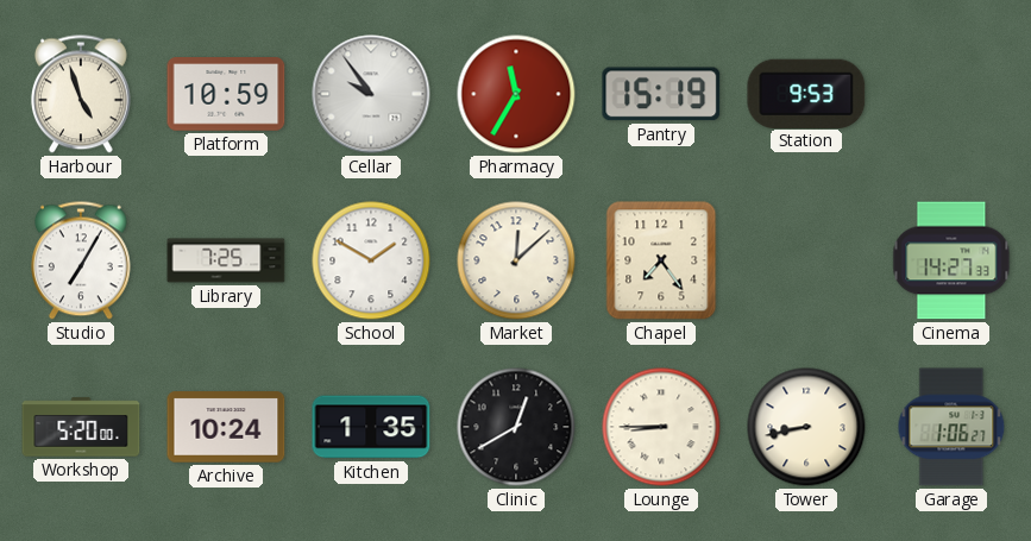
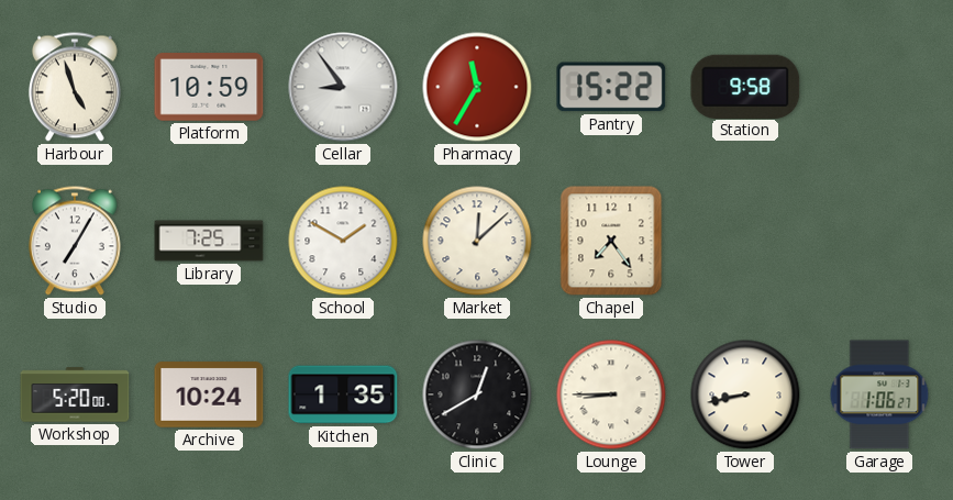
Cellar: 9:54 -> 8:54
Pantry: 15:19 -> 15:22
Station: 9:53 -> 9:58
Cinema: 14:27 -> none
